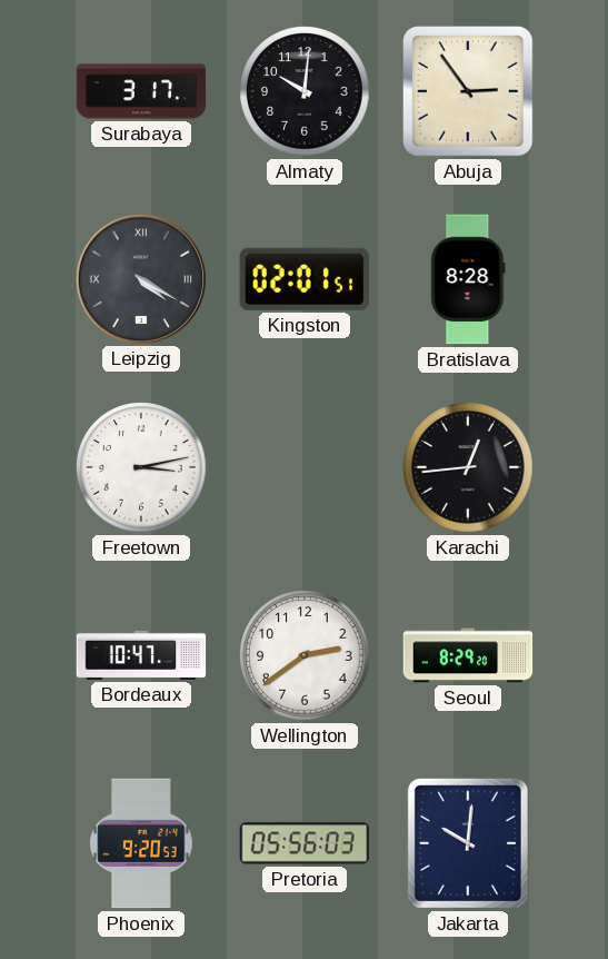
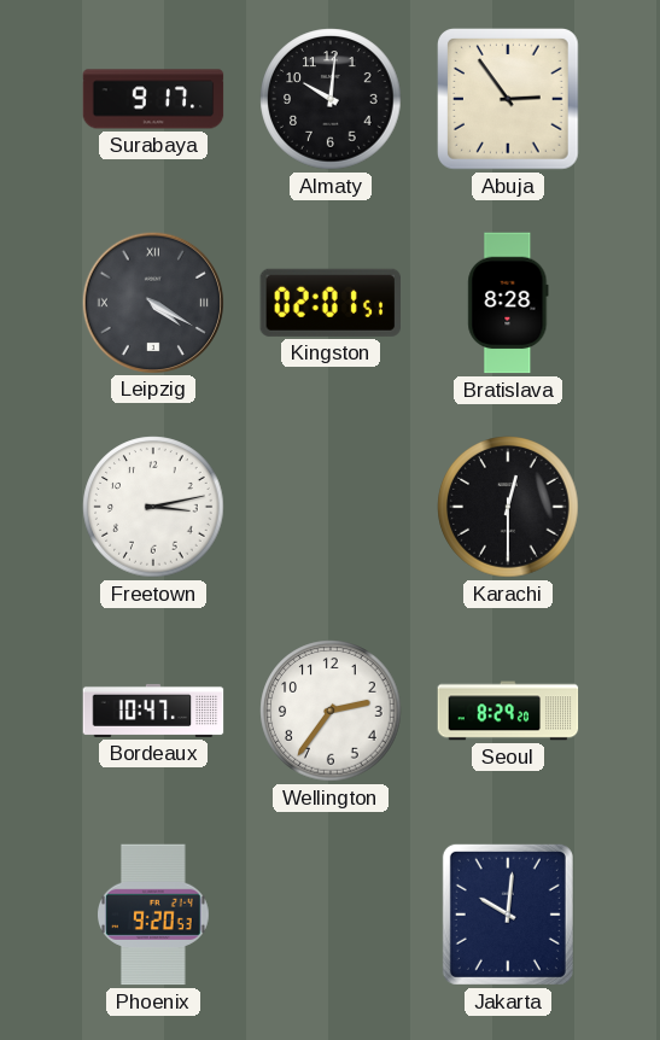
Surabaya: 3:17 -> 9:17
Karachi: 12:44 -> 12:30
Wellington: 2:39 -> 2:36
Pretoria: 05:56 -> none
